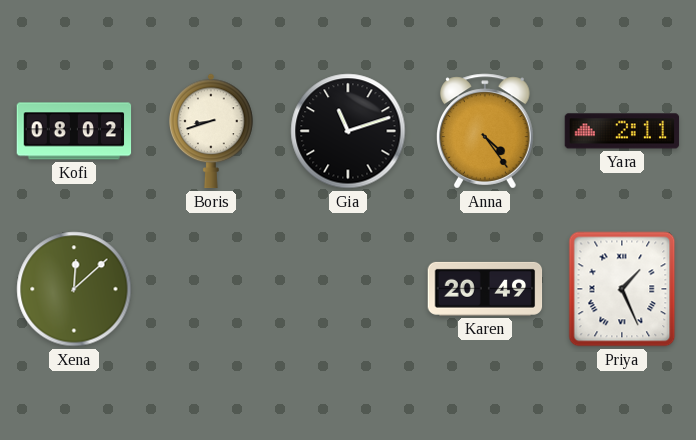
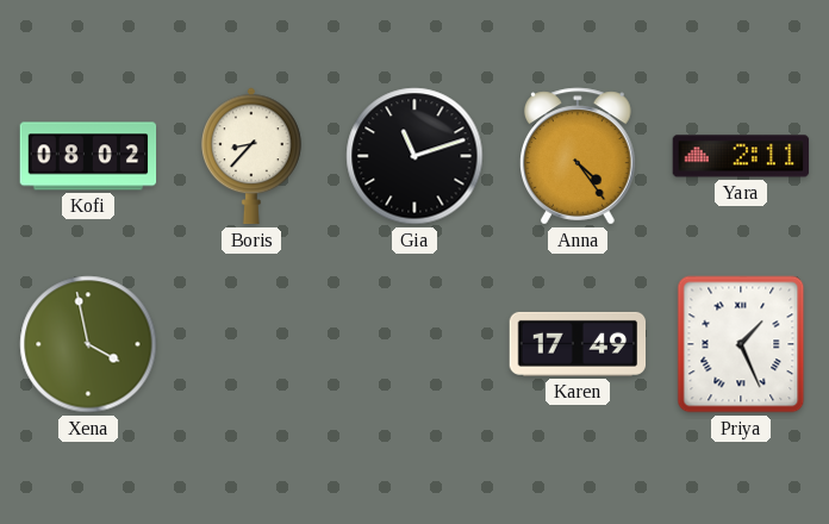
Boris: 8:42 -> 8:37
Xena: 12:08 -> 3:58
Karen: 20:49 -> 17:49
